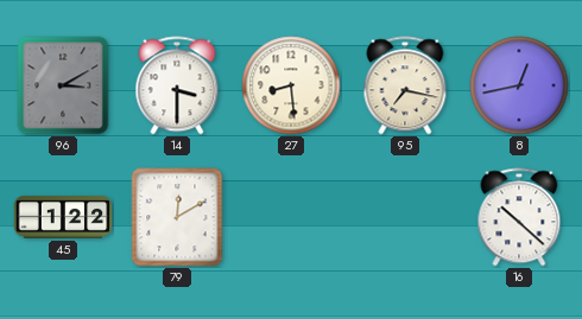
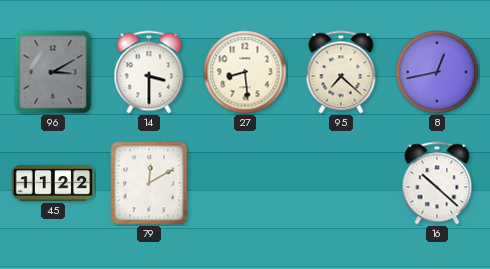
95: 7:17 -> 7:22
45: 1:22 -> 11:22
